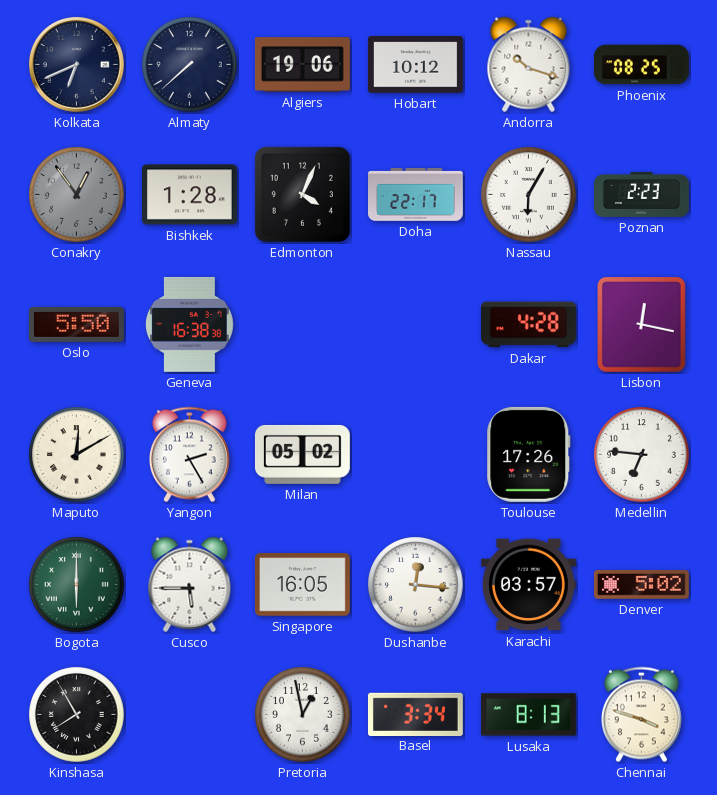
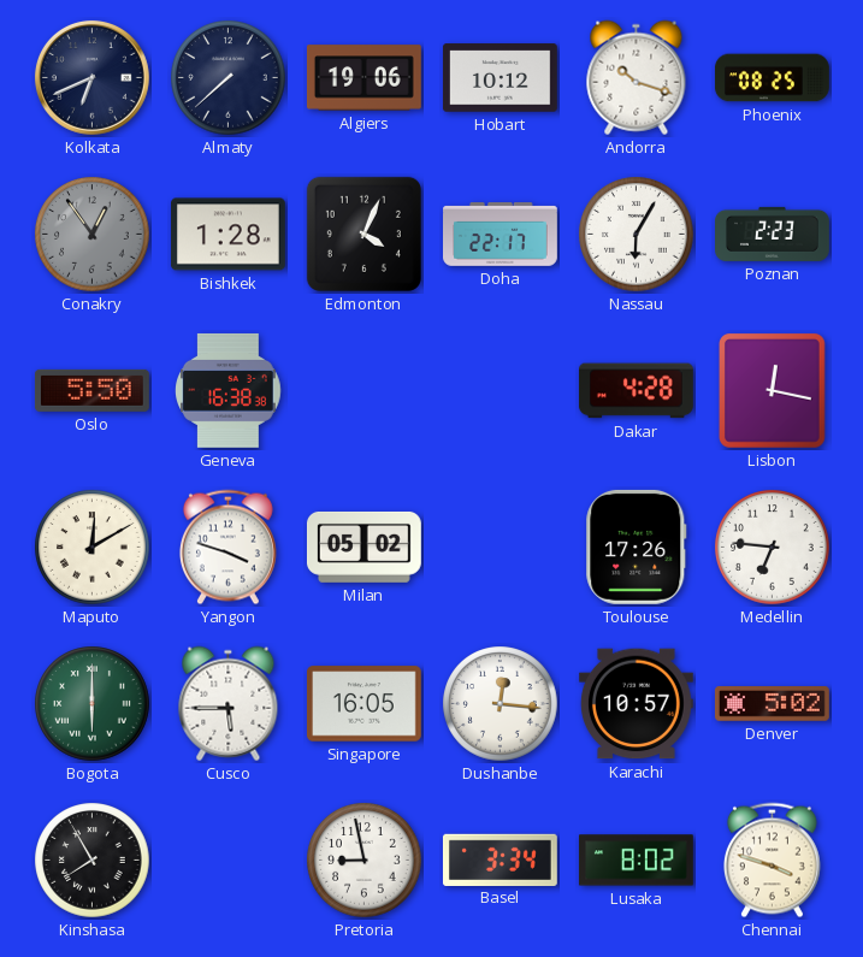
Yangon: 2:25 -> 3:48
Karachi: 03:57 -> 10:57
Pretoria: 12:58 -> 8:58
Lusaka: 8:13 -> 8:02
